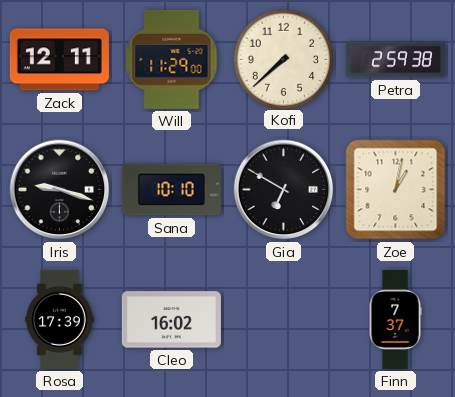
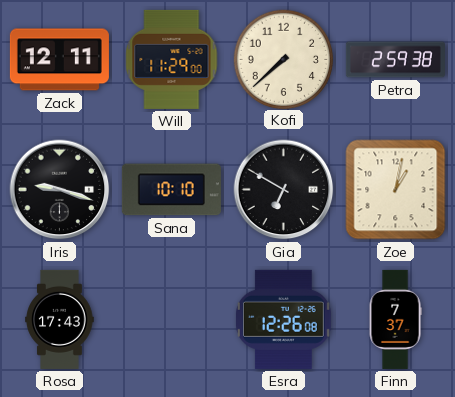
Rosa: 17:39 -> 17:43
Cleo: 16:02 -> none
Esra: none -> 12:26
